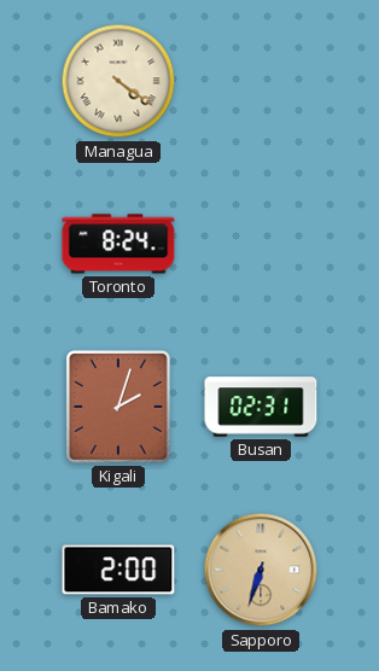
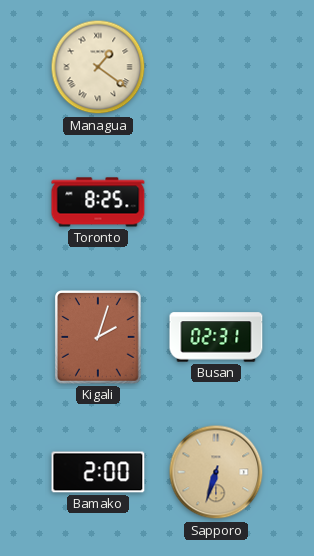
Managua: 4:21 -> 1:21
Toronto: 8:24 -> 8:25
